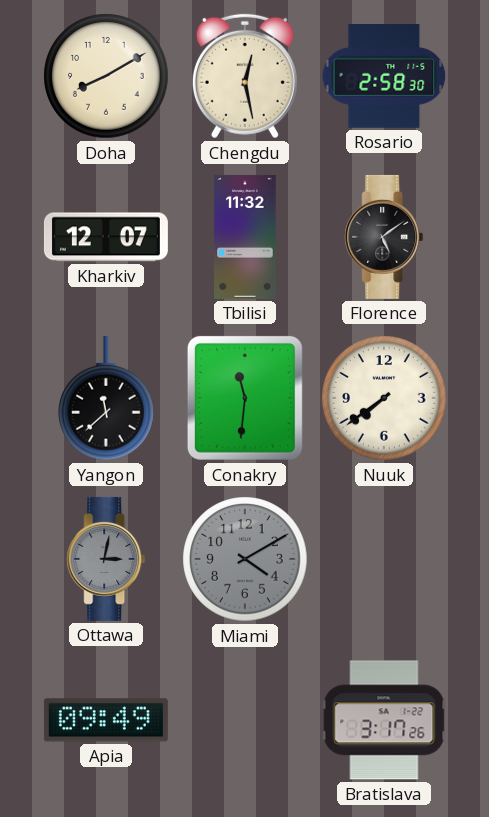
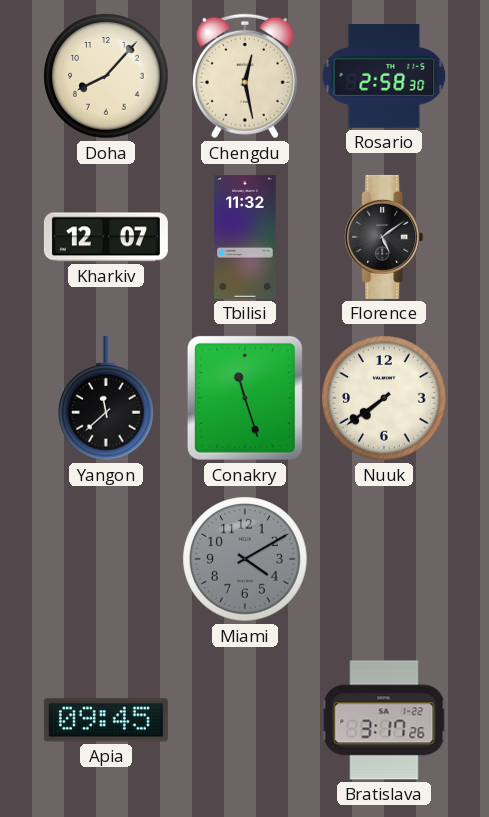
Doha: 8:10 -> 8:07
Conakry: 11:31 -> 11:27
Ottawa: 3:02 -> none
Apia: 09:49 -> 09:45
